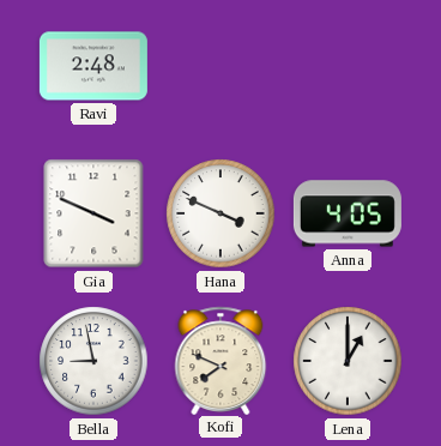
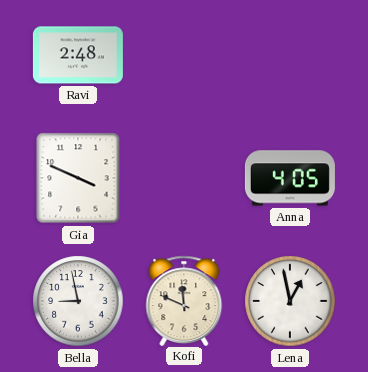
Hana: 3:49 -> none
Kofi: 7:49 -> 11:49
Lena: 1:00 -> 12:58
